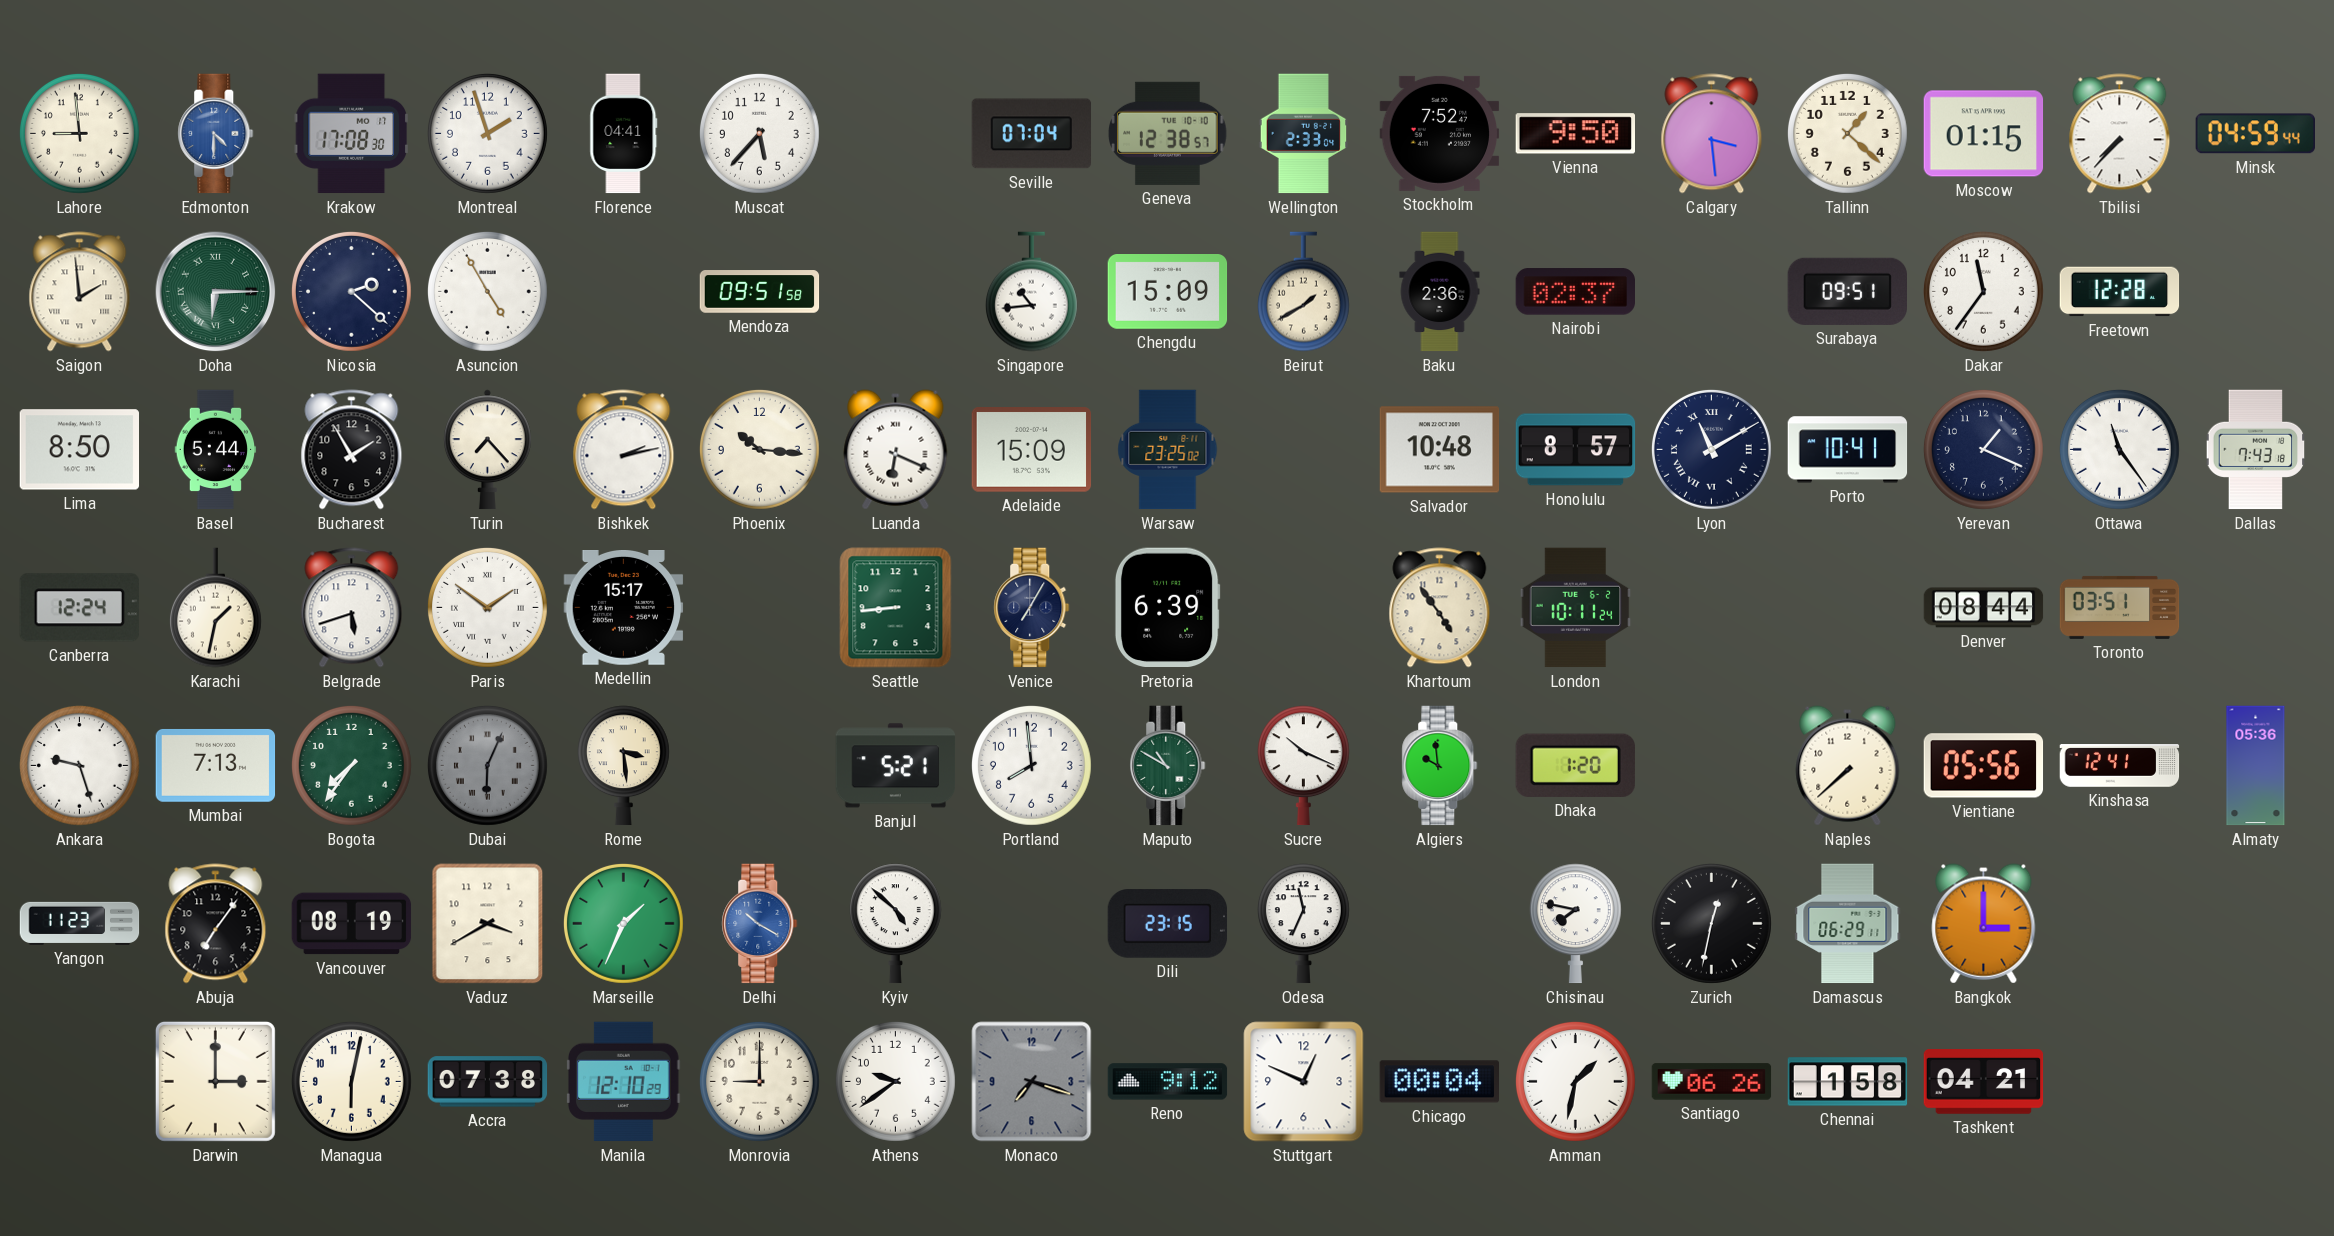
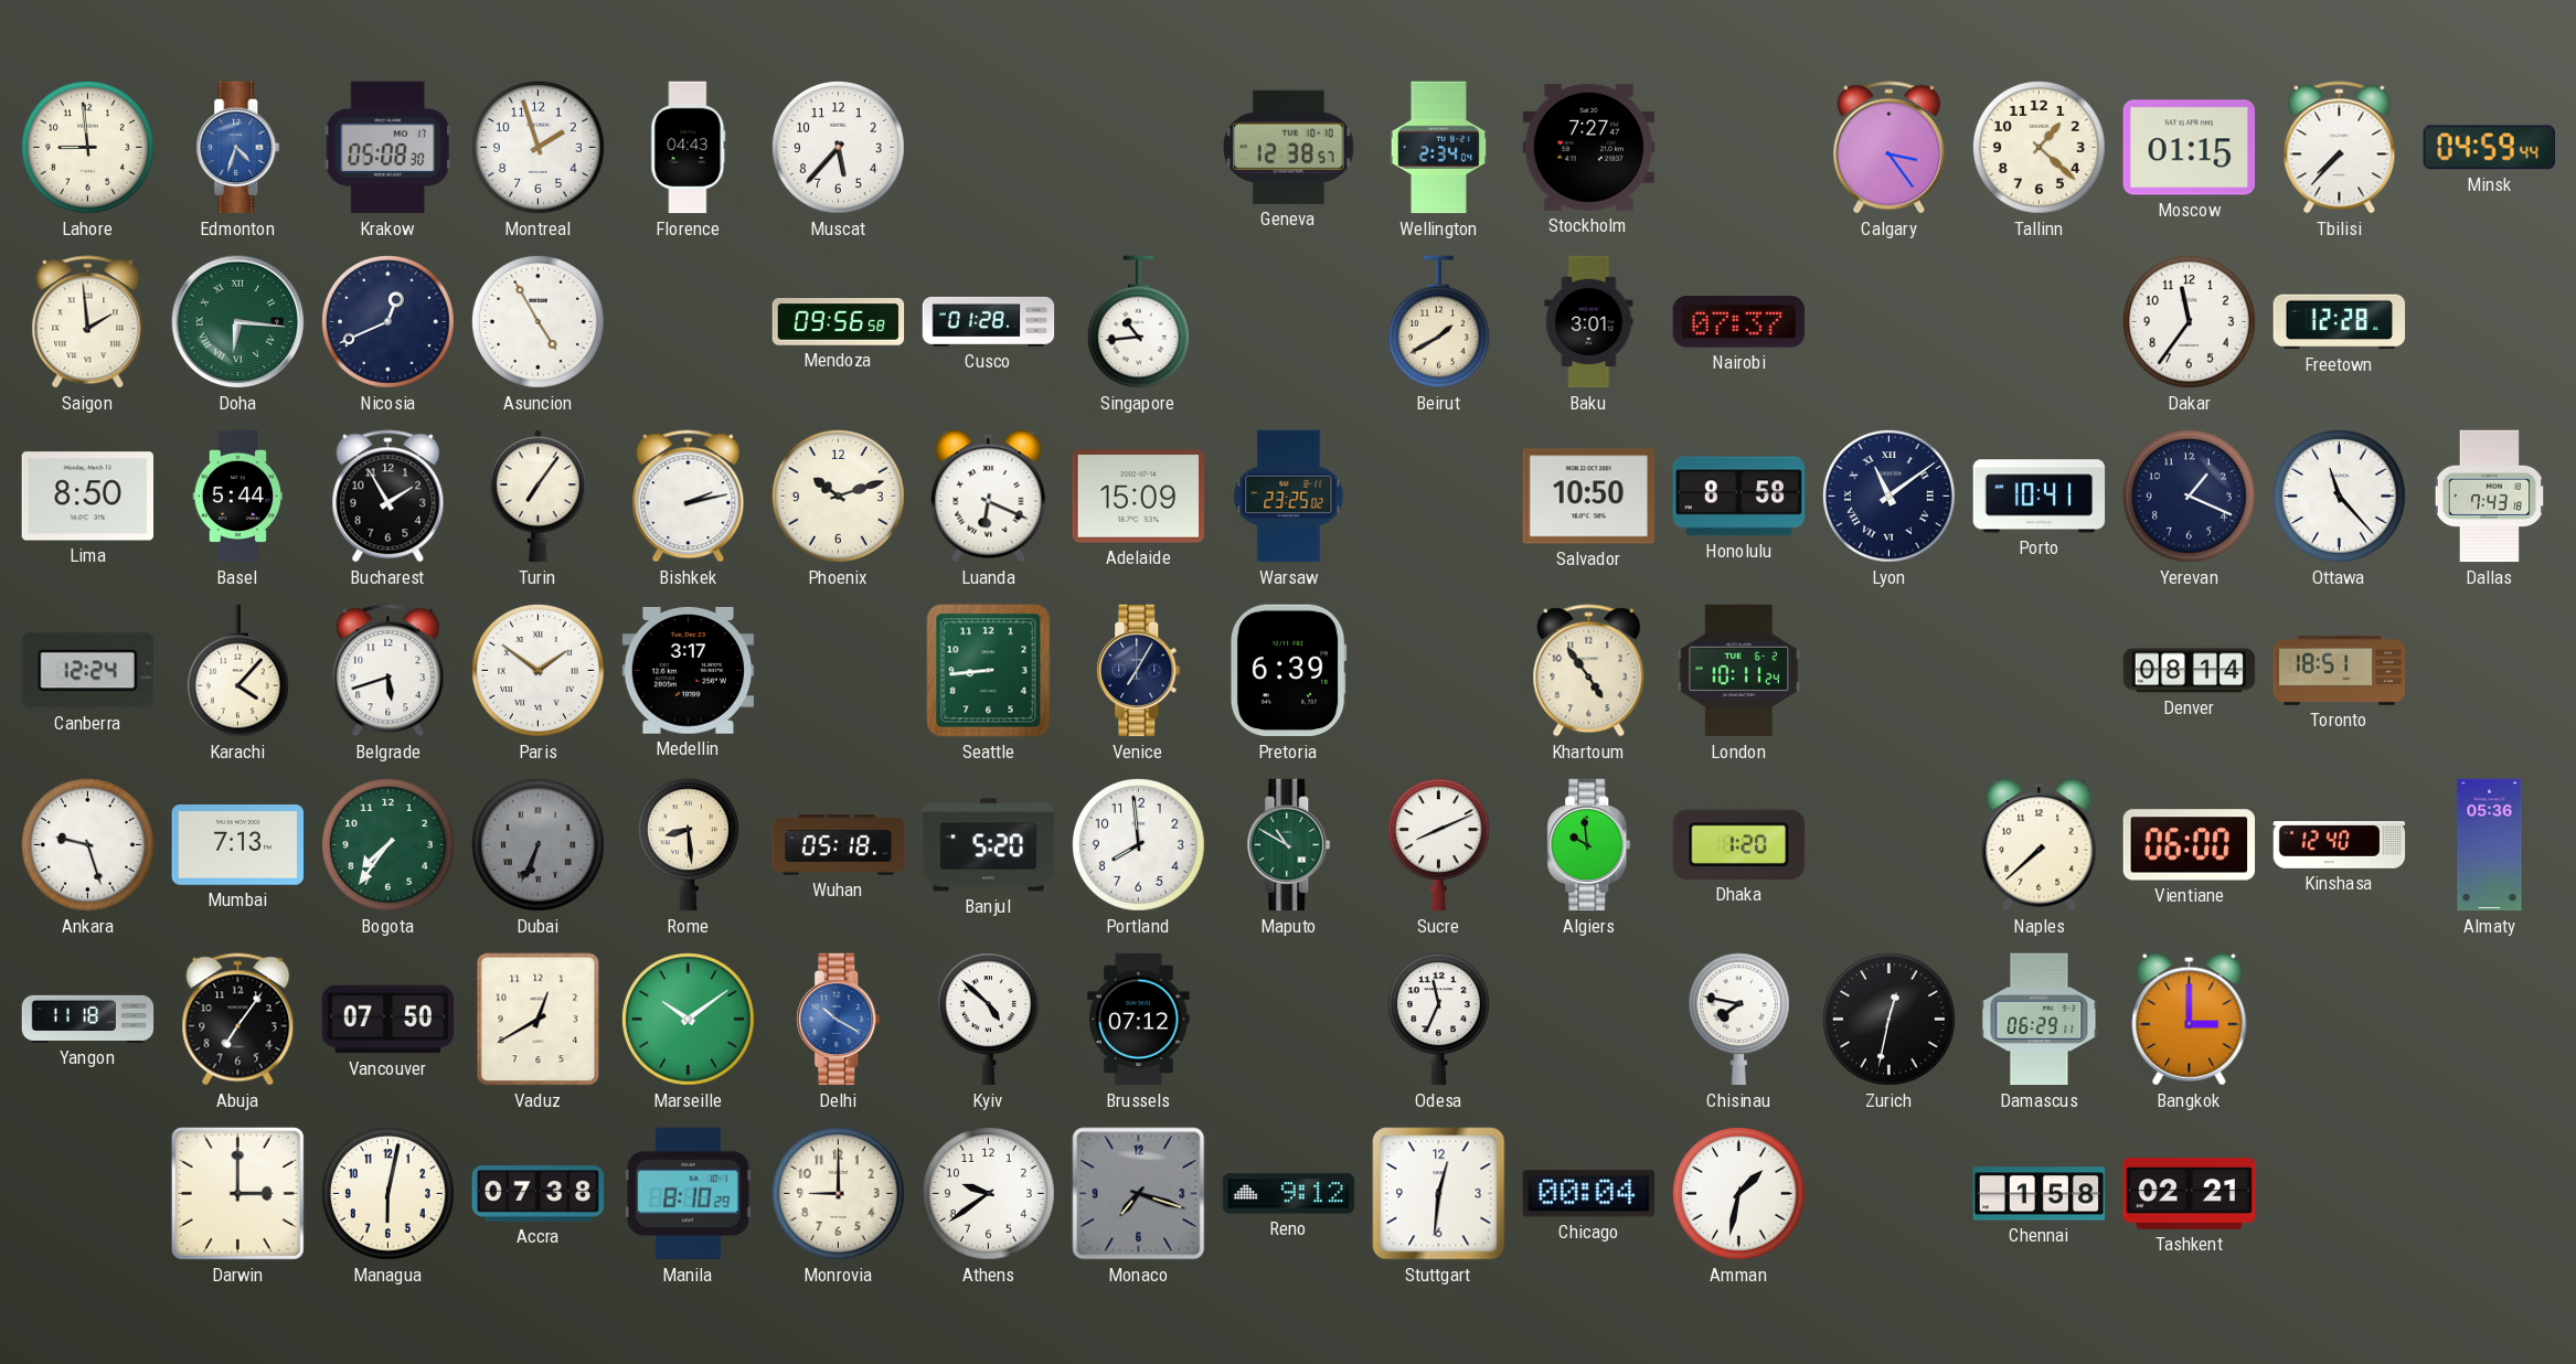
Edmonton: 4:30 -> 4:33
Krakow: 17:08 -> 05:08
Florence: 04:41 -> 04:43
Seville: 07:04 -> none
Wellington: 2:33 -> 2:34
Stockholm: 7:52 -> 7:27
Vienna: 9:50 -> none
Calgary: 3:29 -> 3:24
Doha: 6:15 -> 6:16
Nicosia: 2:22 -> 12:41
Mendoza: 09:51 -> 09:56
Cusco: none -> 01:28
Chengdu: 15:09 -> none
Baku: 2:36 -> 3:01
Nairobi: 02:37 -> 07:37
Surabaya: 09:51 -> none
Turin: 7:23 -> 7:06
Phoenix: 10:16 -> 10:12
Salvador: 10:48 -> 10:50
Honolulu: 8:57 -> 8:58
Lyon: 11:10 -> 11:09
Ottawa: 11:24 -> 11:23
Karachi: 1:32 -> 4:07
Medellin: 15:17 -> 3:17
Denver: 08:44 -> 08:14
Toronto: 03:51 -> 18:51
Dubai: 6:04 -> 6:34
Rome: 3:29 -> 8:29
Wuhan: none -> 05:18
Banjul: 5:21 -> 5:20
Sucre: 10:19 -> 8:11
Vientiane: 05:56 -> 06:00
Kinshasa: 12:41 -> 12:40
Yangon: 11:23 -> 11:18
Vancouver: 08:19 -> 07:50
Vaduz: 3:40 -> 12:40
Marseille: 1:34 -> 10:09
Brussels: none -> 07:12
Dili: 23:15 -> none
Manila: 12:10 -> 8:10
Stuttgart: 12:49 -> 12:31
Santiago: 06:26 -> none
Tashkent: 04:21 -> 02:21
